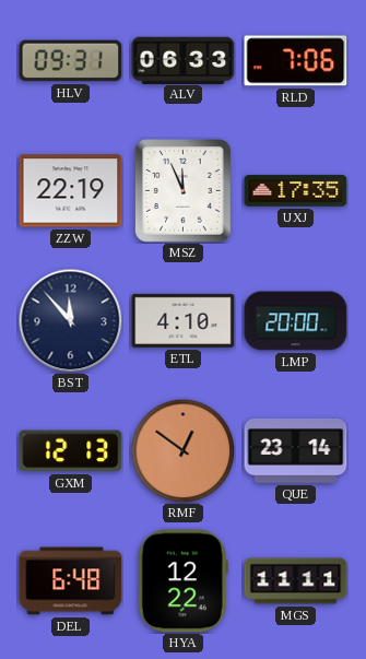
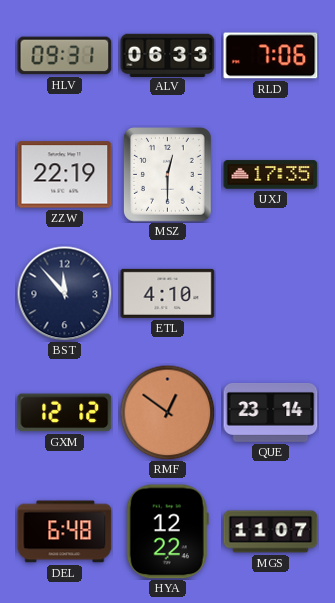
MSZ: 11:56 -> 12:30
LMP: 20:00 -> none
GXM: 12:13 -> 12:12
MGS: 11:11 -> 11:07
